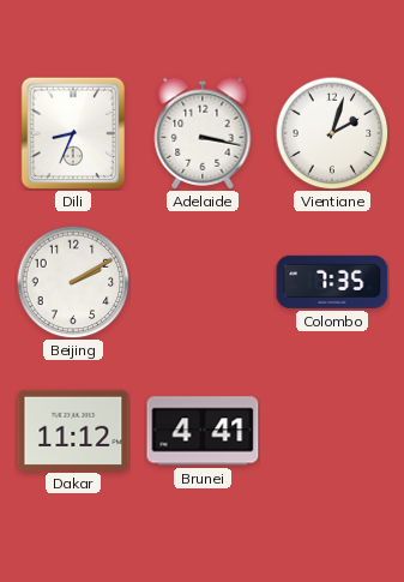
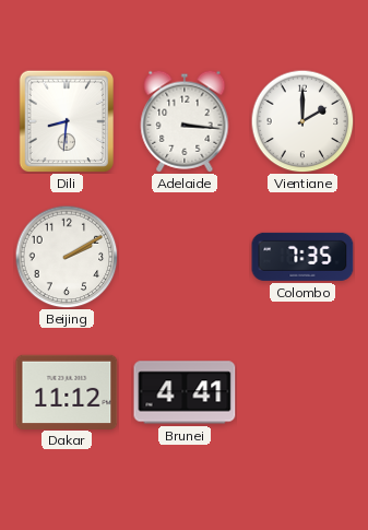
Dili: 8:34 -> 8:31
Adelaide: 3:17 -> 3:16
Vientiane: 2:03 -> 2:00
